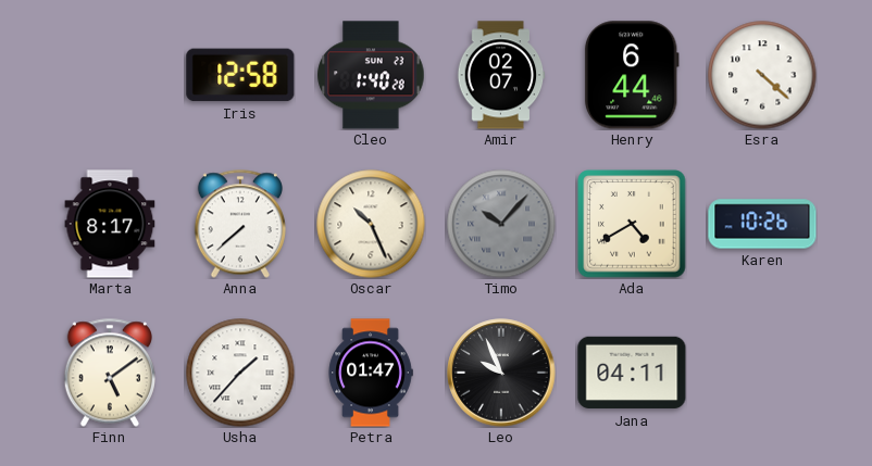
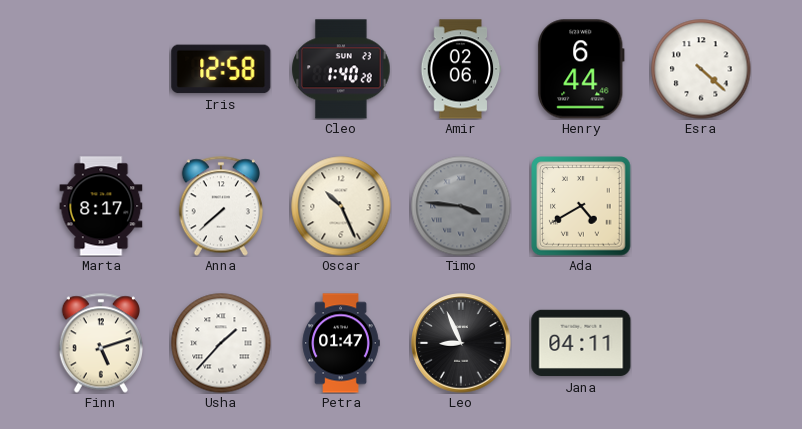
Amir: 02:07 -> 02:06
Timo: 10:07 -> 3:46
Karen: 10:26 -> none
Finn: 5:09 -> 5:12
Leo: 9:56 -> 8:56
